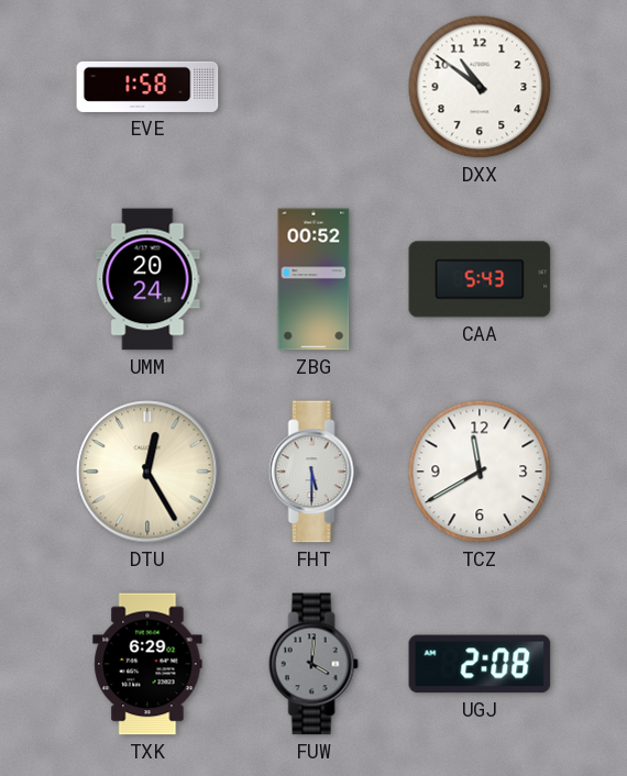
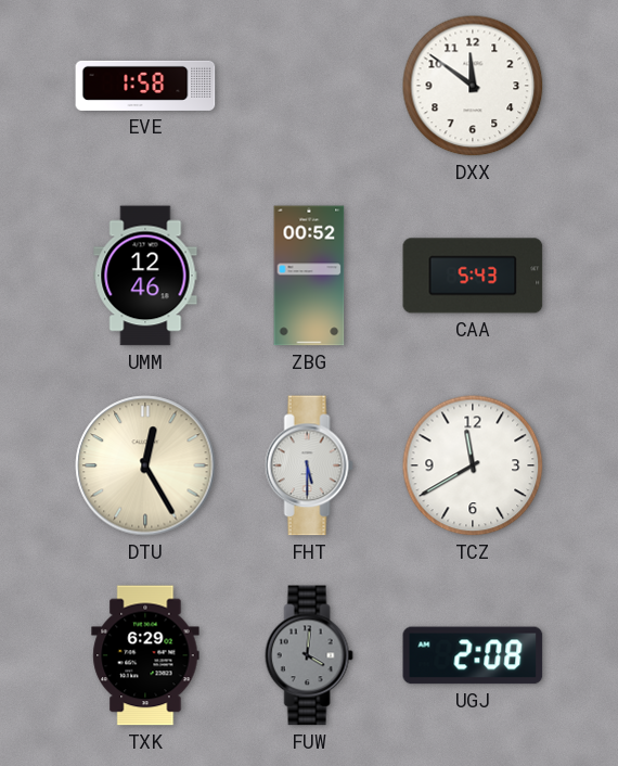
DXX: 10:51 -> 11:51
UMM: 20:24 -> 12:46
